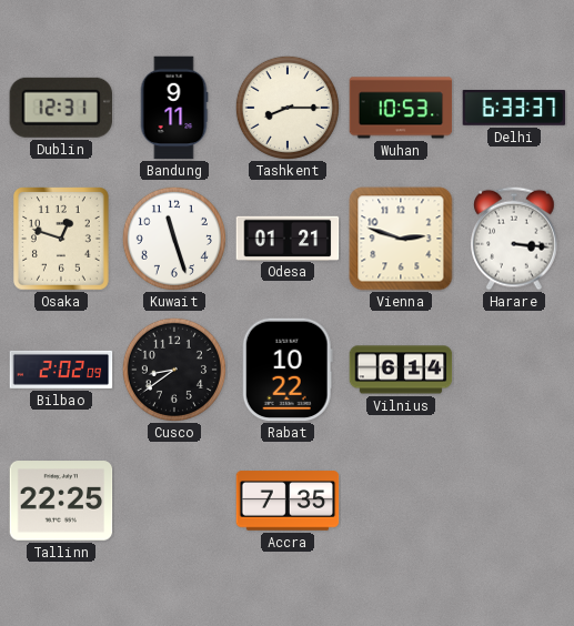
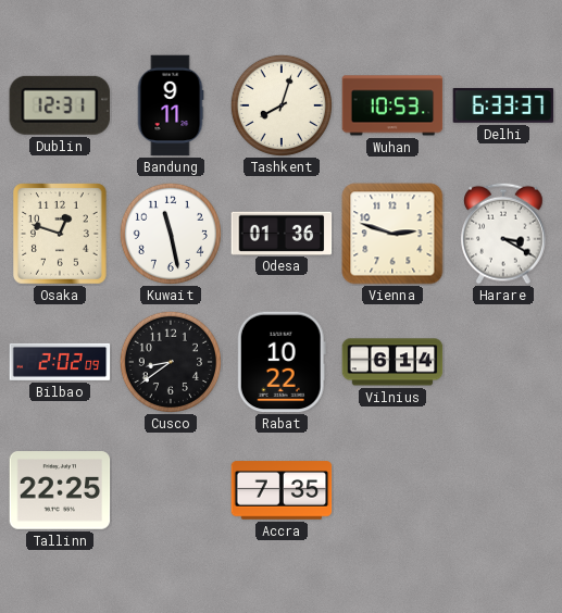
Tashkent: 8:15 -> 8:03
Kuwait: 11:27 -> 11:28
Odesa: 01:21 -> 01:36
Harare: 3:16 -> 3:20
